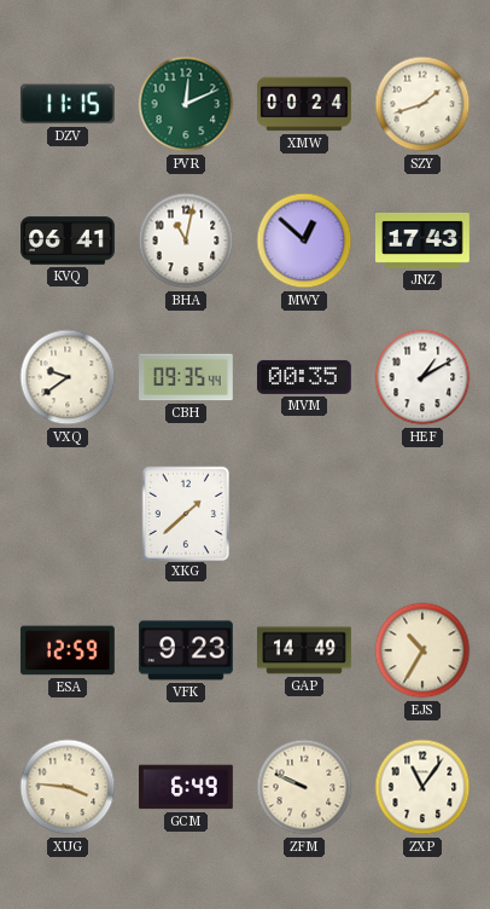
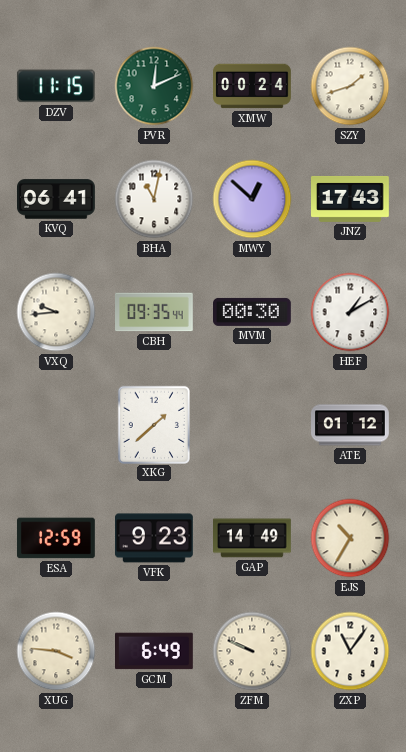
VXQ: 9:39 -> 9:44
MVM: 00:35 -> 00:30
ATE: none -> 01:12
